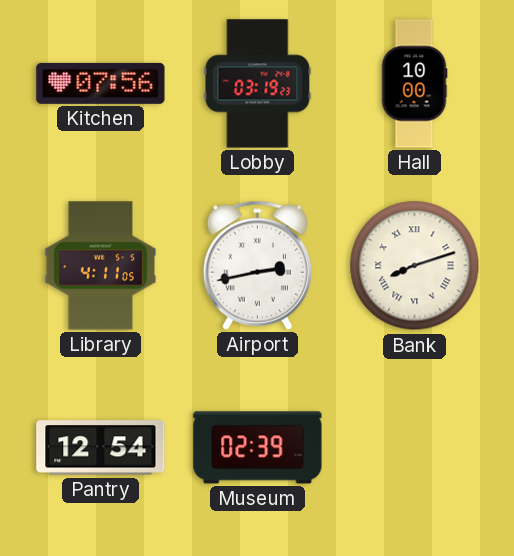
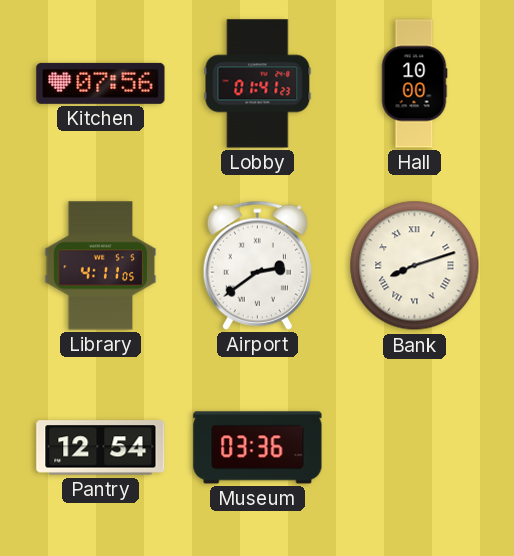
Lobby: 03:19 -> 01:41
Airport: 2:43 -> 2:39
Museum: 02:39 -> 03:36
